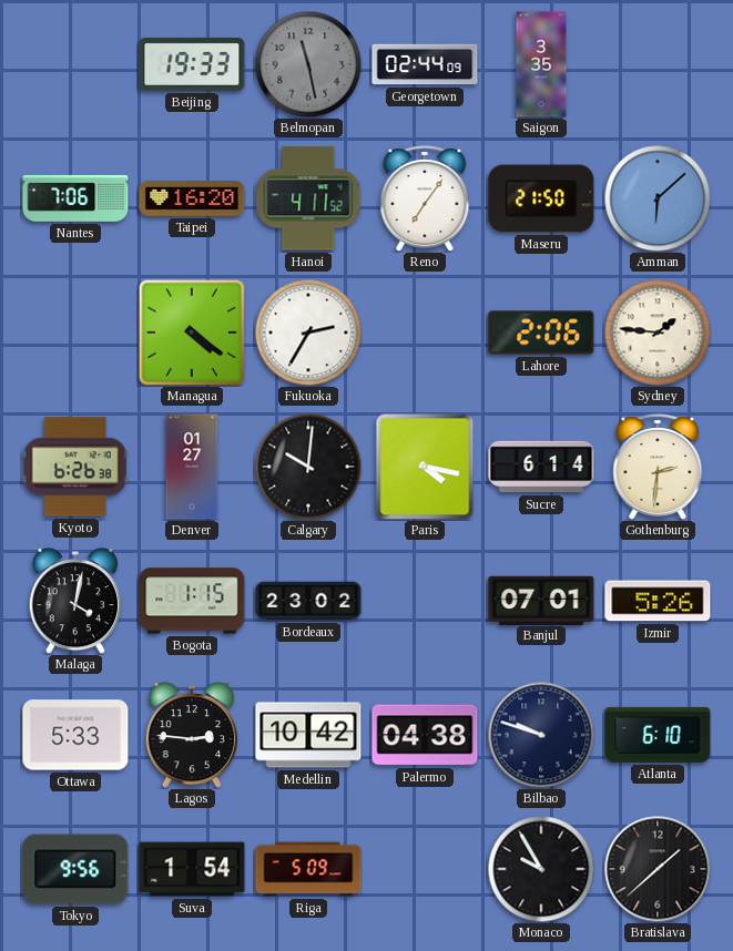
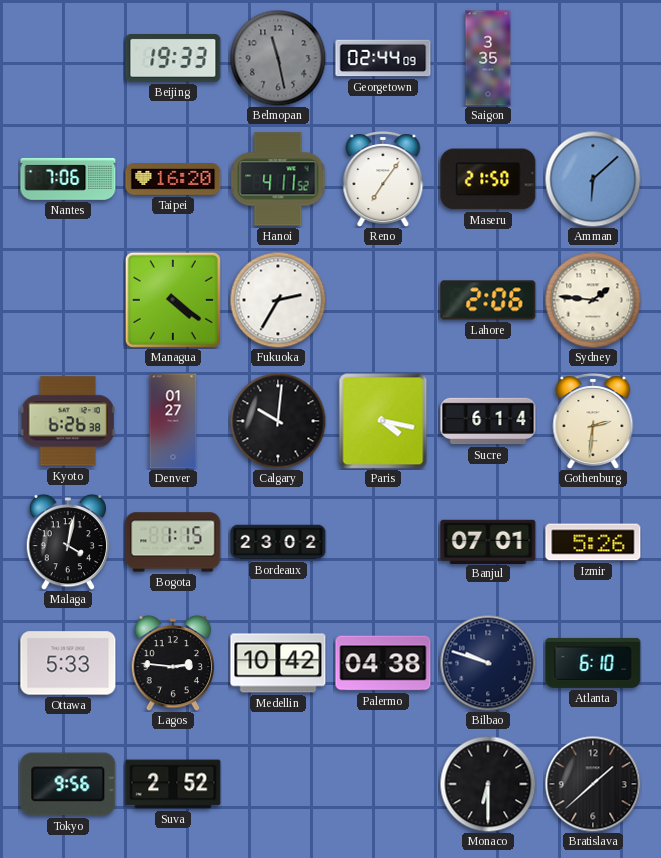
Suva: 1:54 -> 2:52
Riga: 5:09 -> none
Monaco: 9:55 -> 6:30
